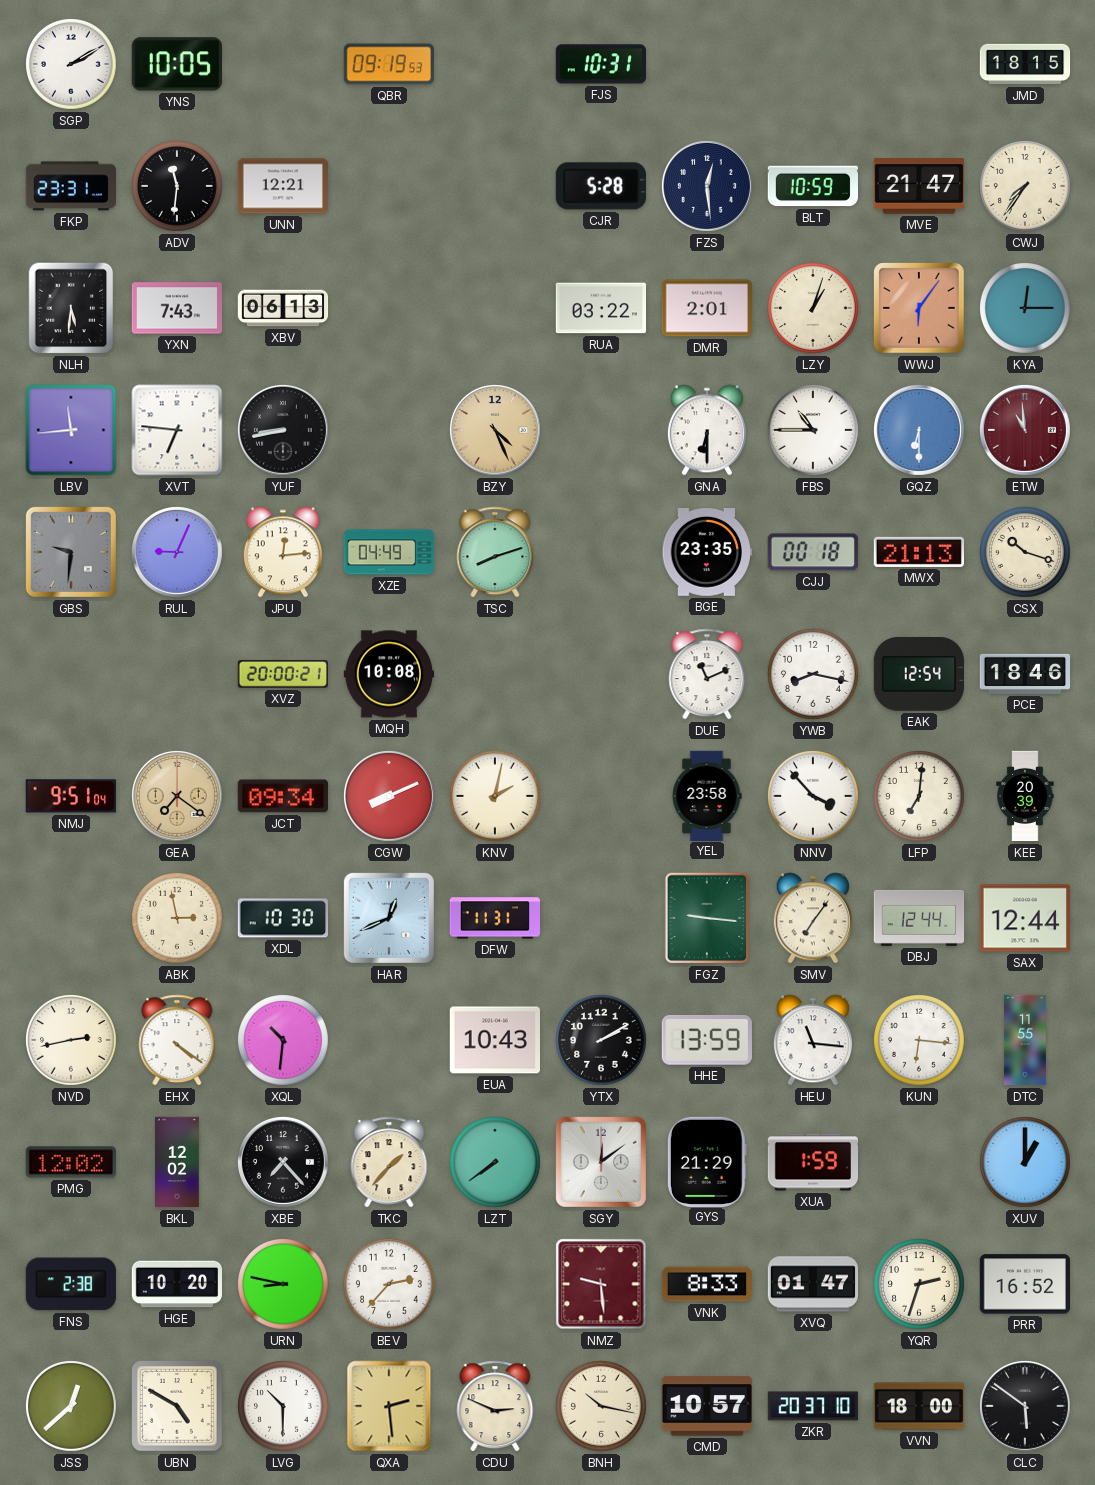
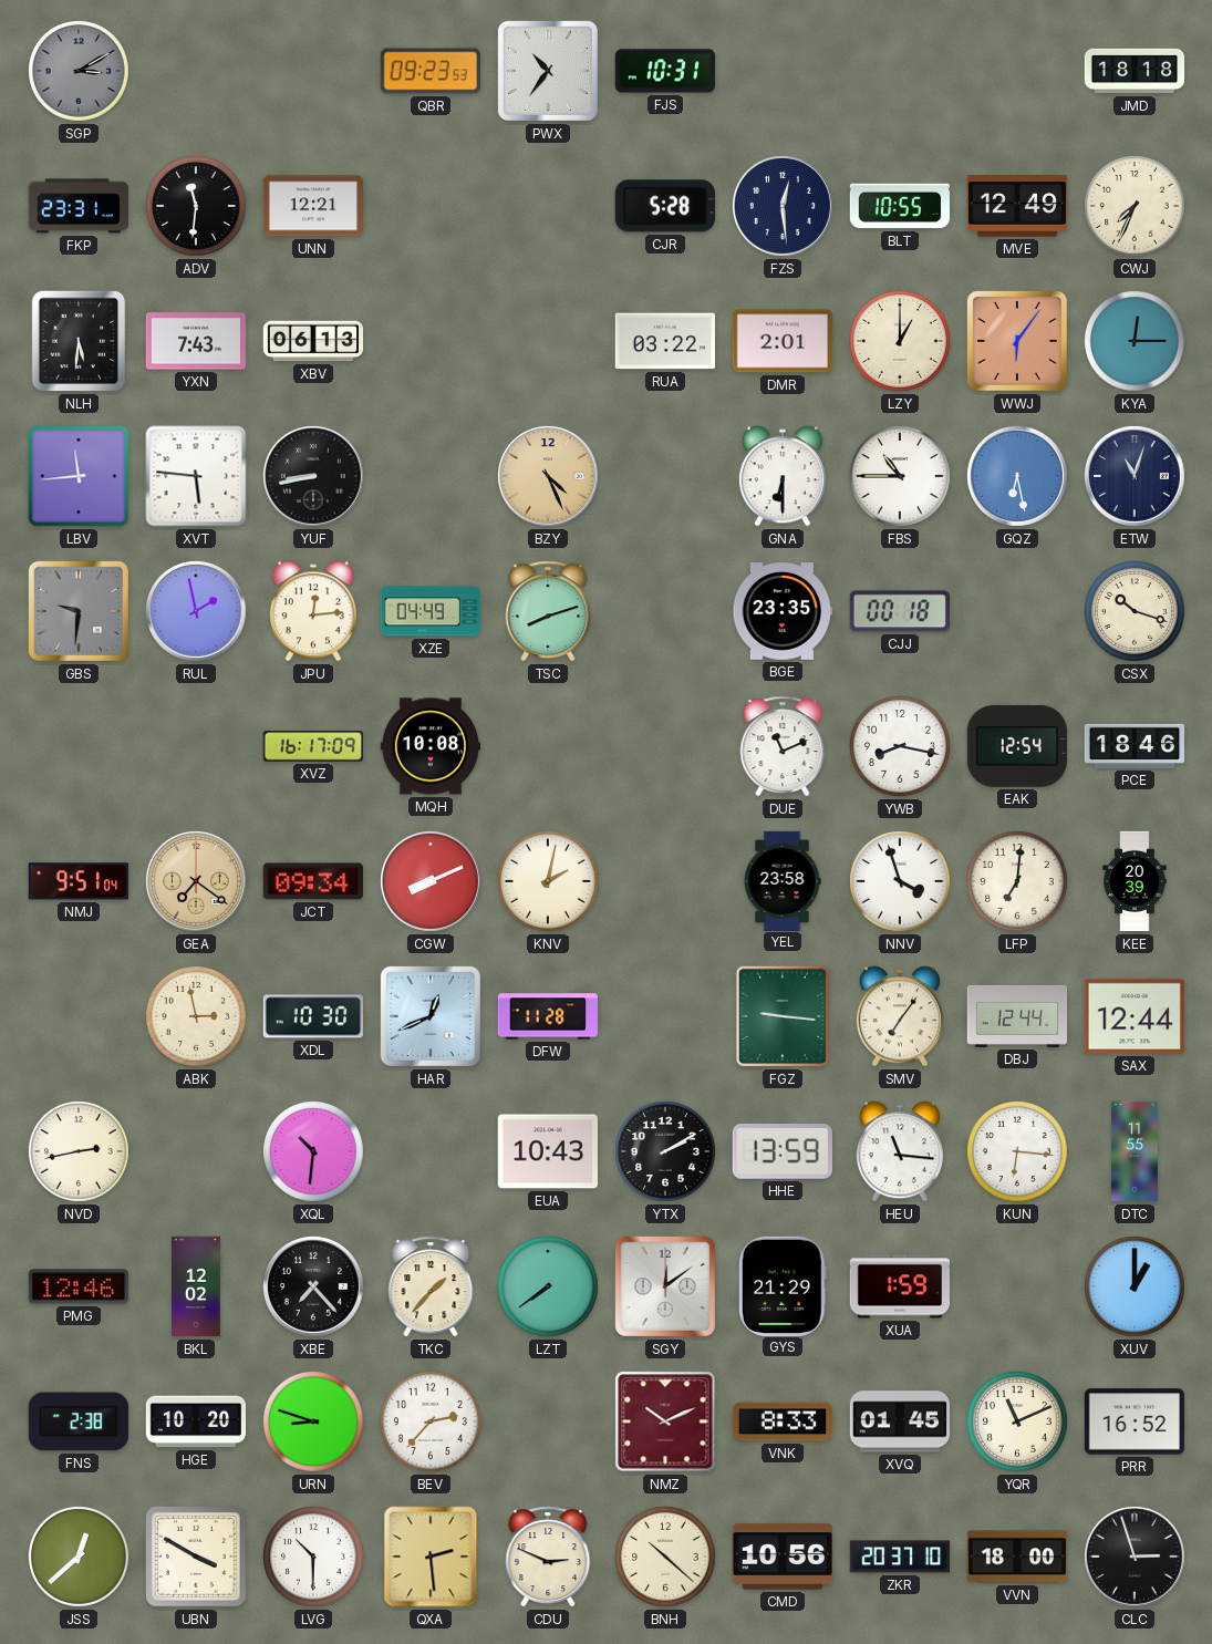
SGP: 2:10 -> 3:10
SGP dial: white -> grey
YNS: 10:05 -> none
QBR: 09:19 -> 09:23
PWX: none -> 10:36
JMD: 18:15 -> 18:18
BLT: 10:59 -> 10:55
MVE: 21:47 -> 12:49
CWJ: 7:36 -> 7:34
LZY: 1:03 -> 1:00
XVT: 6:46 -> 5:46
GQZ: 6:30 -> 6:28
ETW: 10:59 -> 11:03
ETW dial: burgundy -> navy
RUL: 9:04 -> 1:58
MWX: 21:13 -> none
XVZ: 20:00 -> 16:17
NNV: 3:53 -> 3:57
DFW: 11:31 -> 11:28
EHX: 4:21 -> none
PMG: 12:02 -> 12:46
URN: 8:47 -> 8:48
NMZ: 9:29 -> 10:11
XVQ: 01:47 -> 01:45
YQR: 2:33 -> 11:11
UBN: 4:50 -> 3:50
BNH: 10:17 -> 10:22
CMD: 10:57 -> 10:56
CLC: 5:51 -> 2:57
